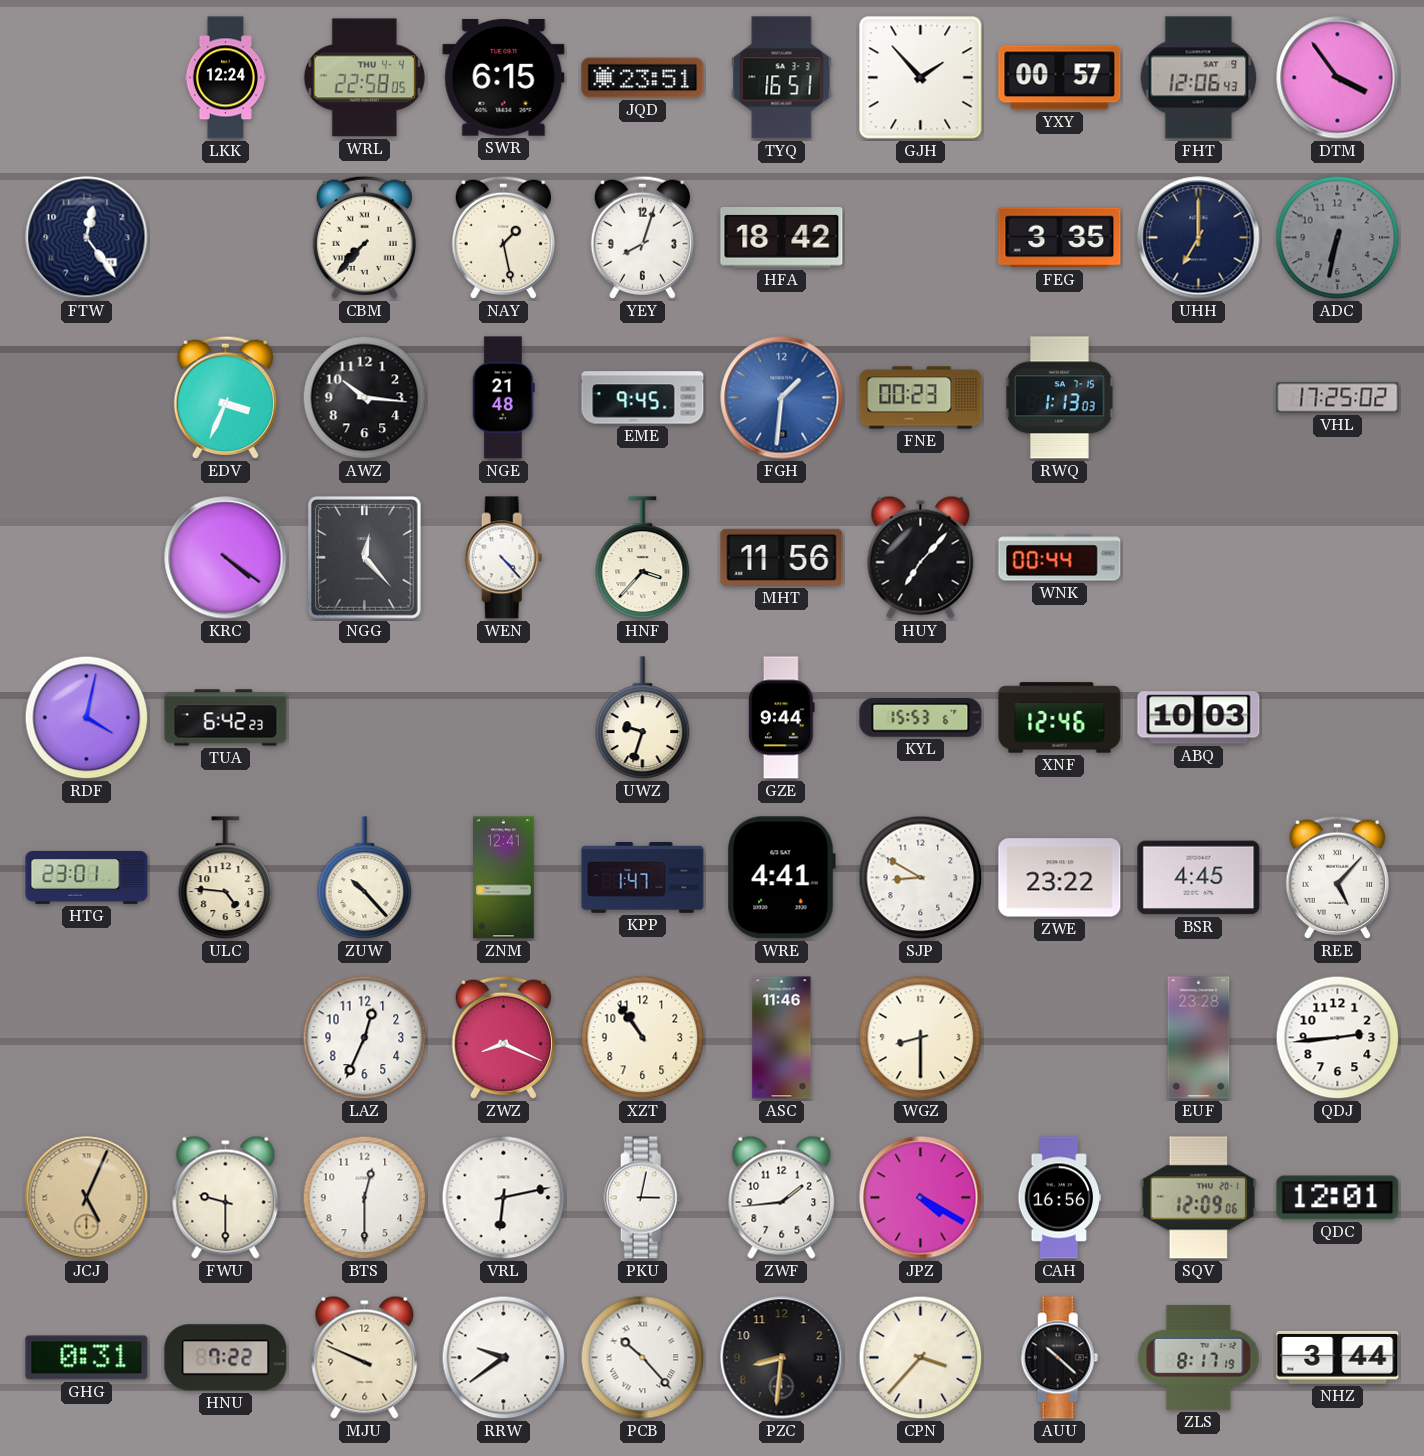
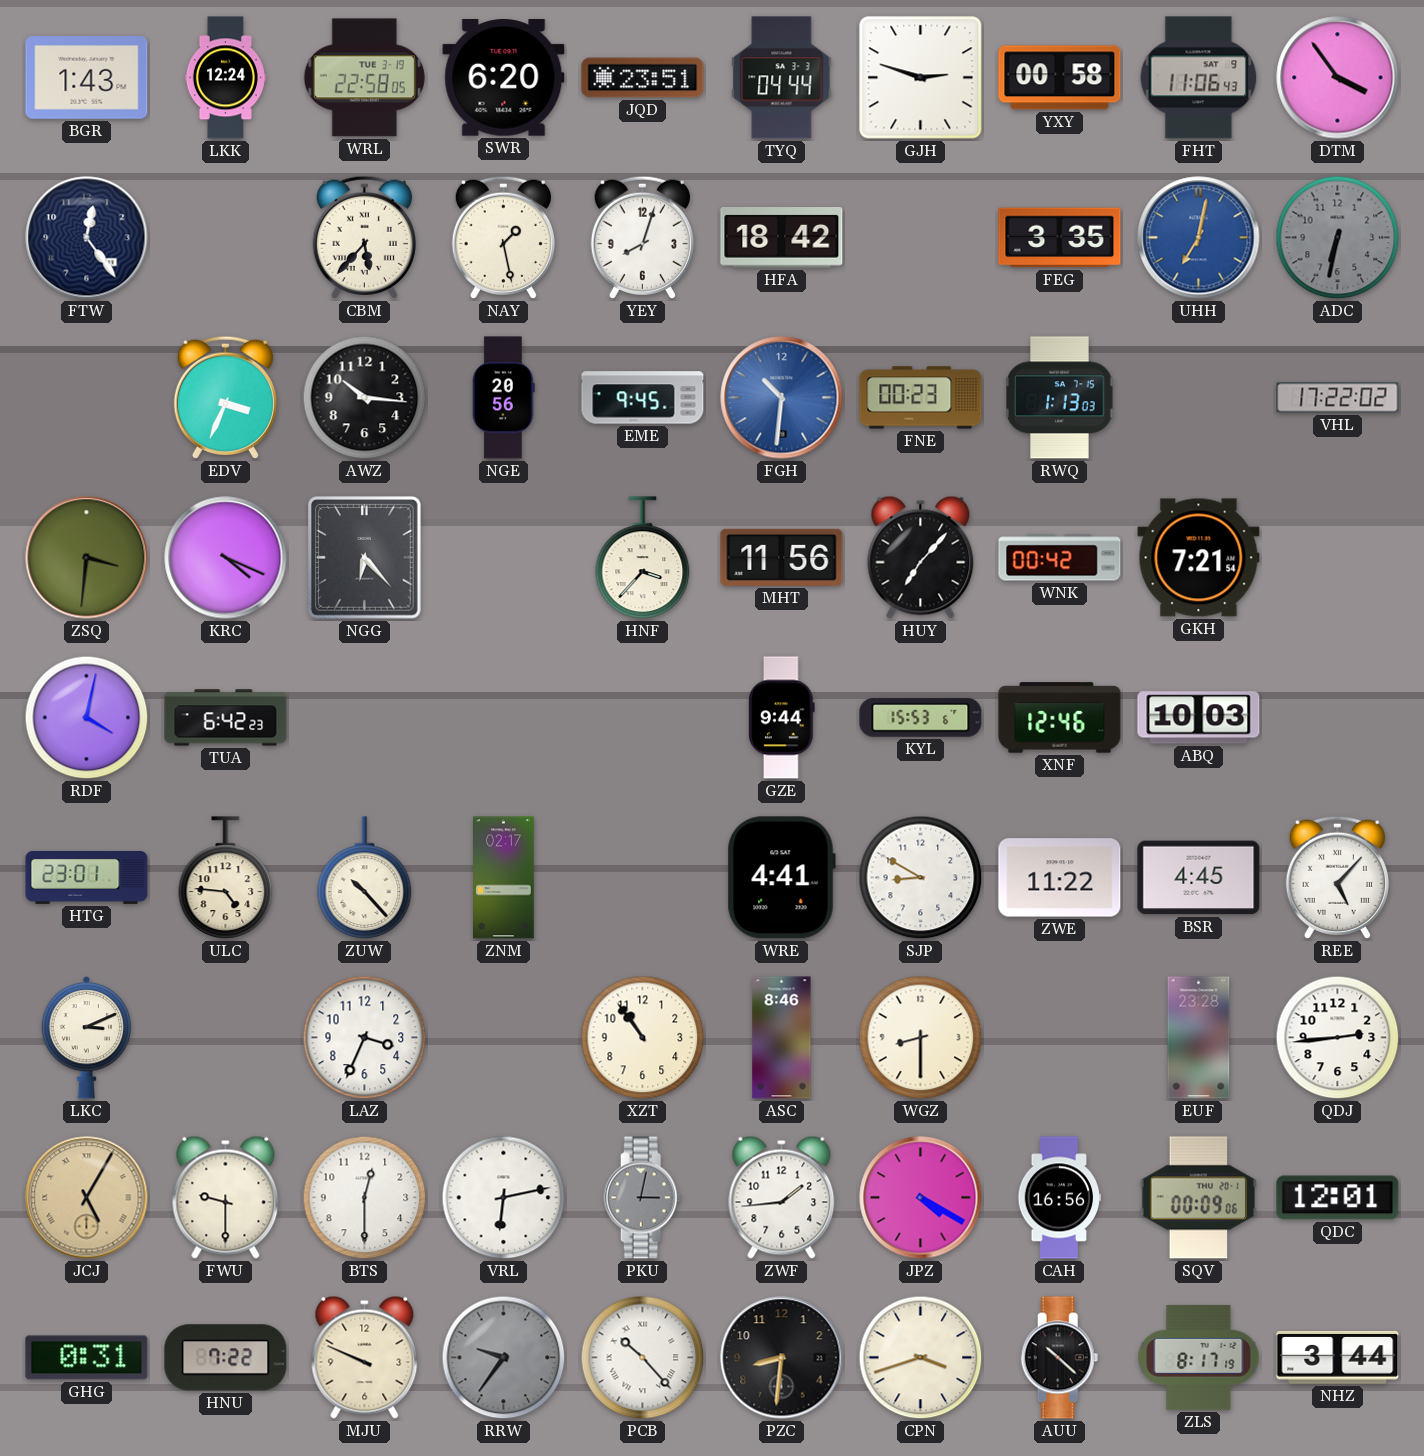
BGR: none -> 1:43
WRL date: THU 4-4 -> TUE 3-19
SWR: 6:15 -> 6:20
TYQ: 16:51 -> 04:44
GJH: 1:53 -> 2:48
YXY: 00:57 -> 00:58
FHT: 12:06 -> 11:06
CBM: 7:37 -> 5:37
UHH: 7:00 -> 7:02
UHH dial: navy -> blue
NGE: 21:48 -> 20:56
FGH: 1:31 -> 10:31
VHL: 17:25 -> 17:22
ZSQ: none -> 3:31
KRC: 4:21 -> 4:19
NGG: 12:23 -> 6:23
WEN: 4:23 -> none
WNK: 00:44 -> 00:42
GKH: none -> 7:21
UWZ: 9:33 -> none
ZNM: 12:41 -> 02:17
KPP: 1:47 -> none
ZWE: 23:22 -> 11:22
LKC: none -> 3:11
LAZ: 12:34 -> 3:34
ZWZ: 8:19 -> none
ASC: 11:46 -> 8:46
JCJ: 5:04 -> 5:05
PKU dial: white -> grey
SQV: 12:09 -> 00:09
RRW: 9:39 -> 9:36
RRW dial: white -> grey
CPN: 3:37 -> 3:42
